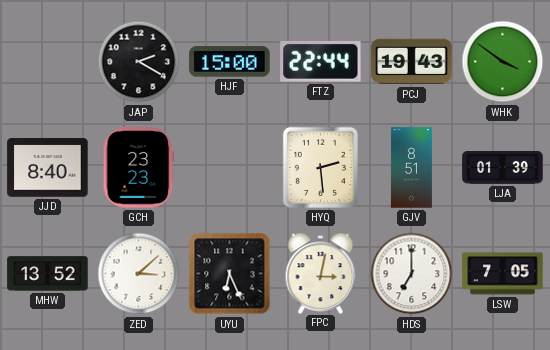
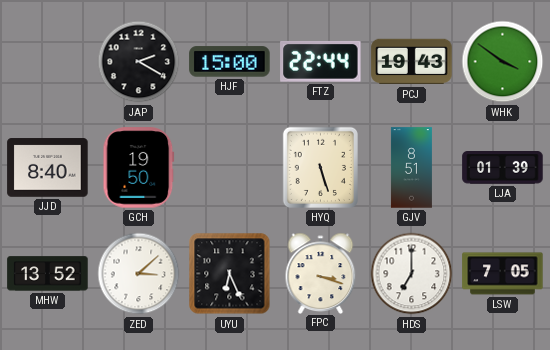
GCH: 23:23 -> 19:50
HYQ: 2:29 -> 5:27
FPC: 3:02 -> 3:18
